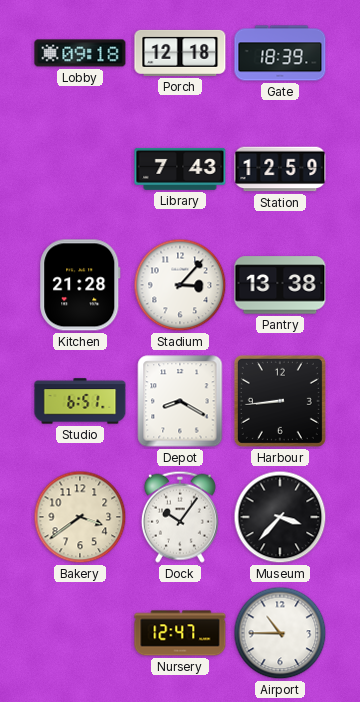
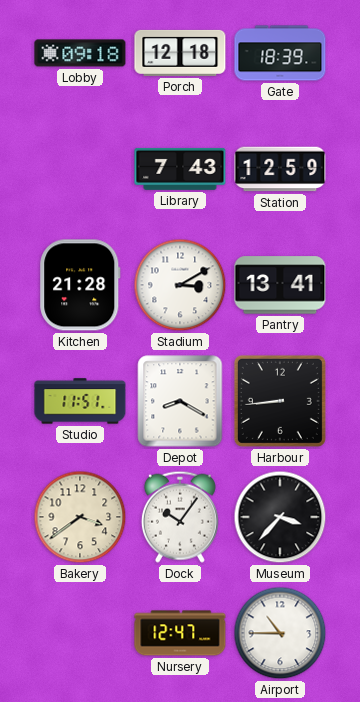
Stadium: 3:07 -> 3:10
Pantry: 13:38 -> 13:41
Studio: 6:51 -> 11:51
